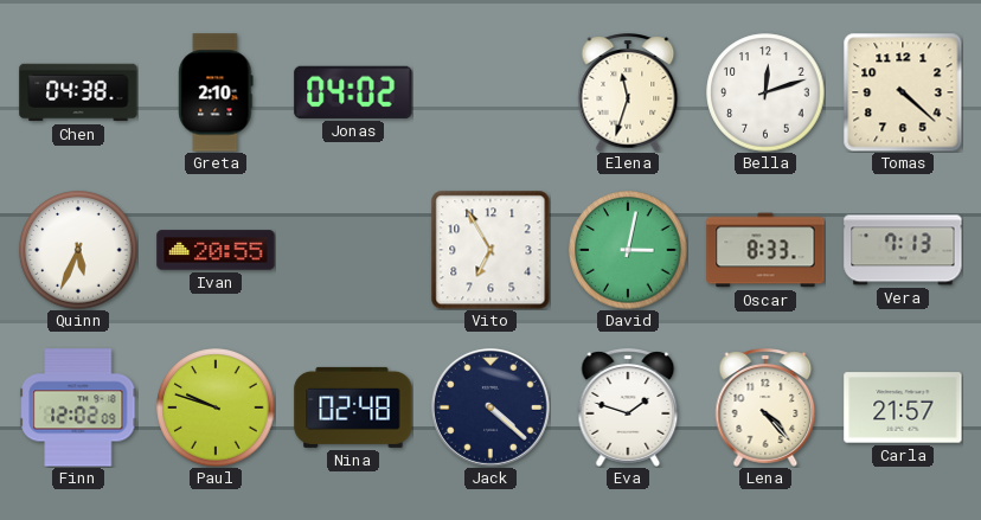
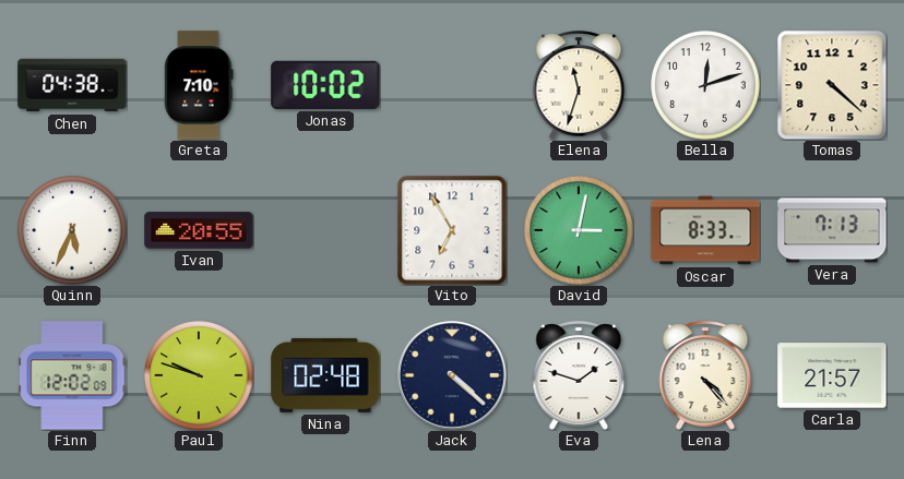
Greta: 2:10 -> 7:10
Jonas: 04:02 -> 10:02
